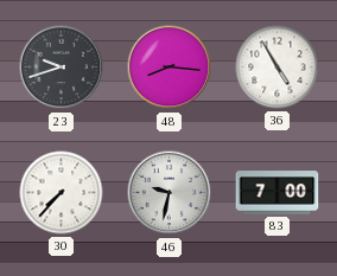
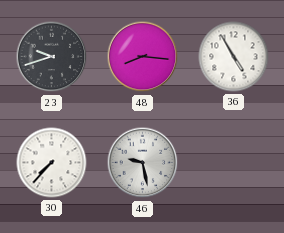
46: 9:32 -> 9:28
83: 7:00 -> none
